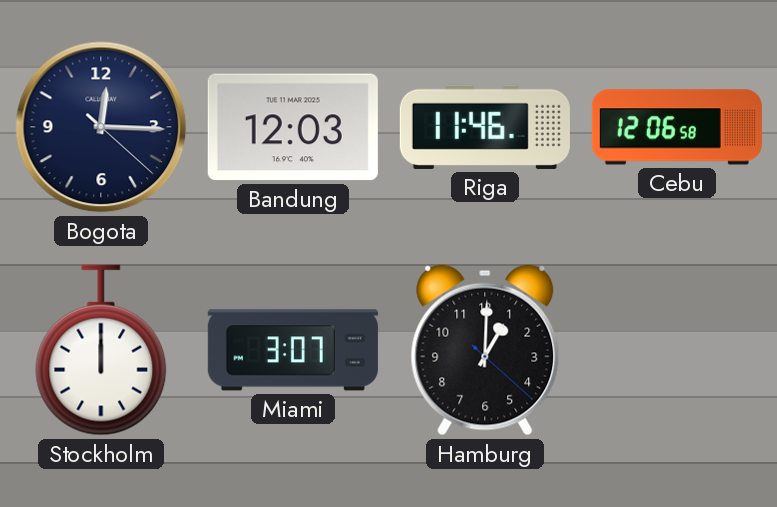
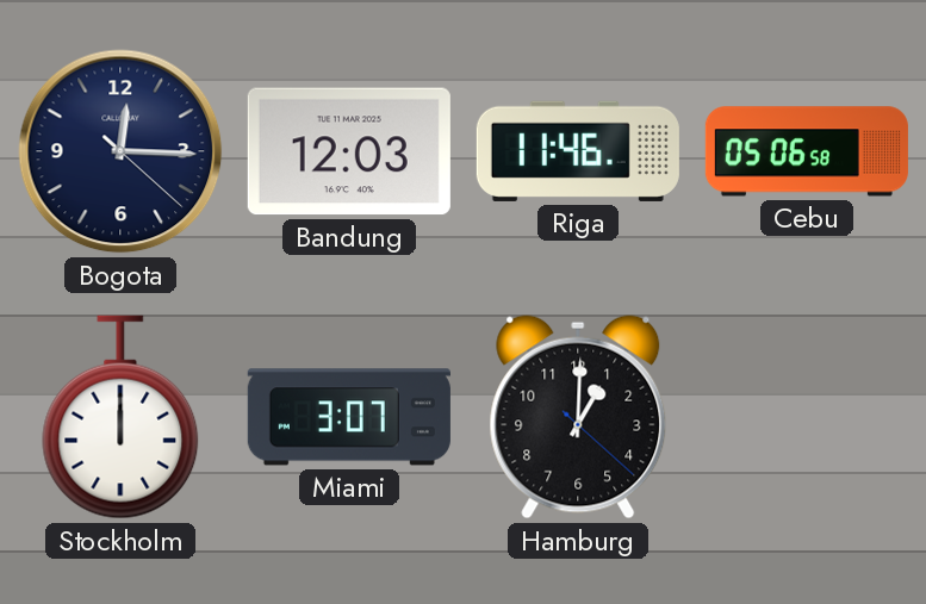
Cebu: 12:06 -> 05:06
